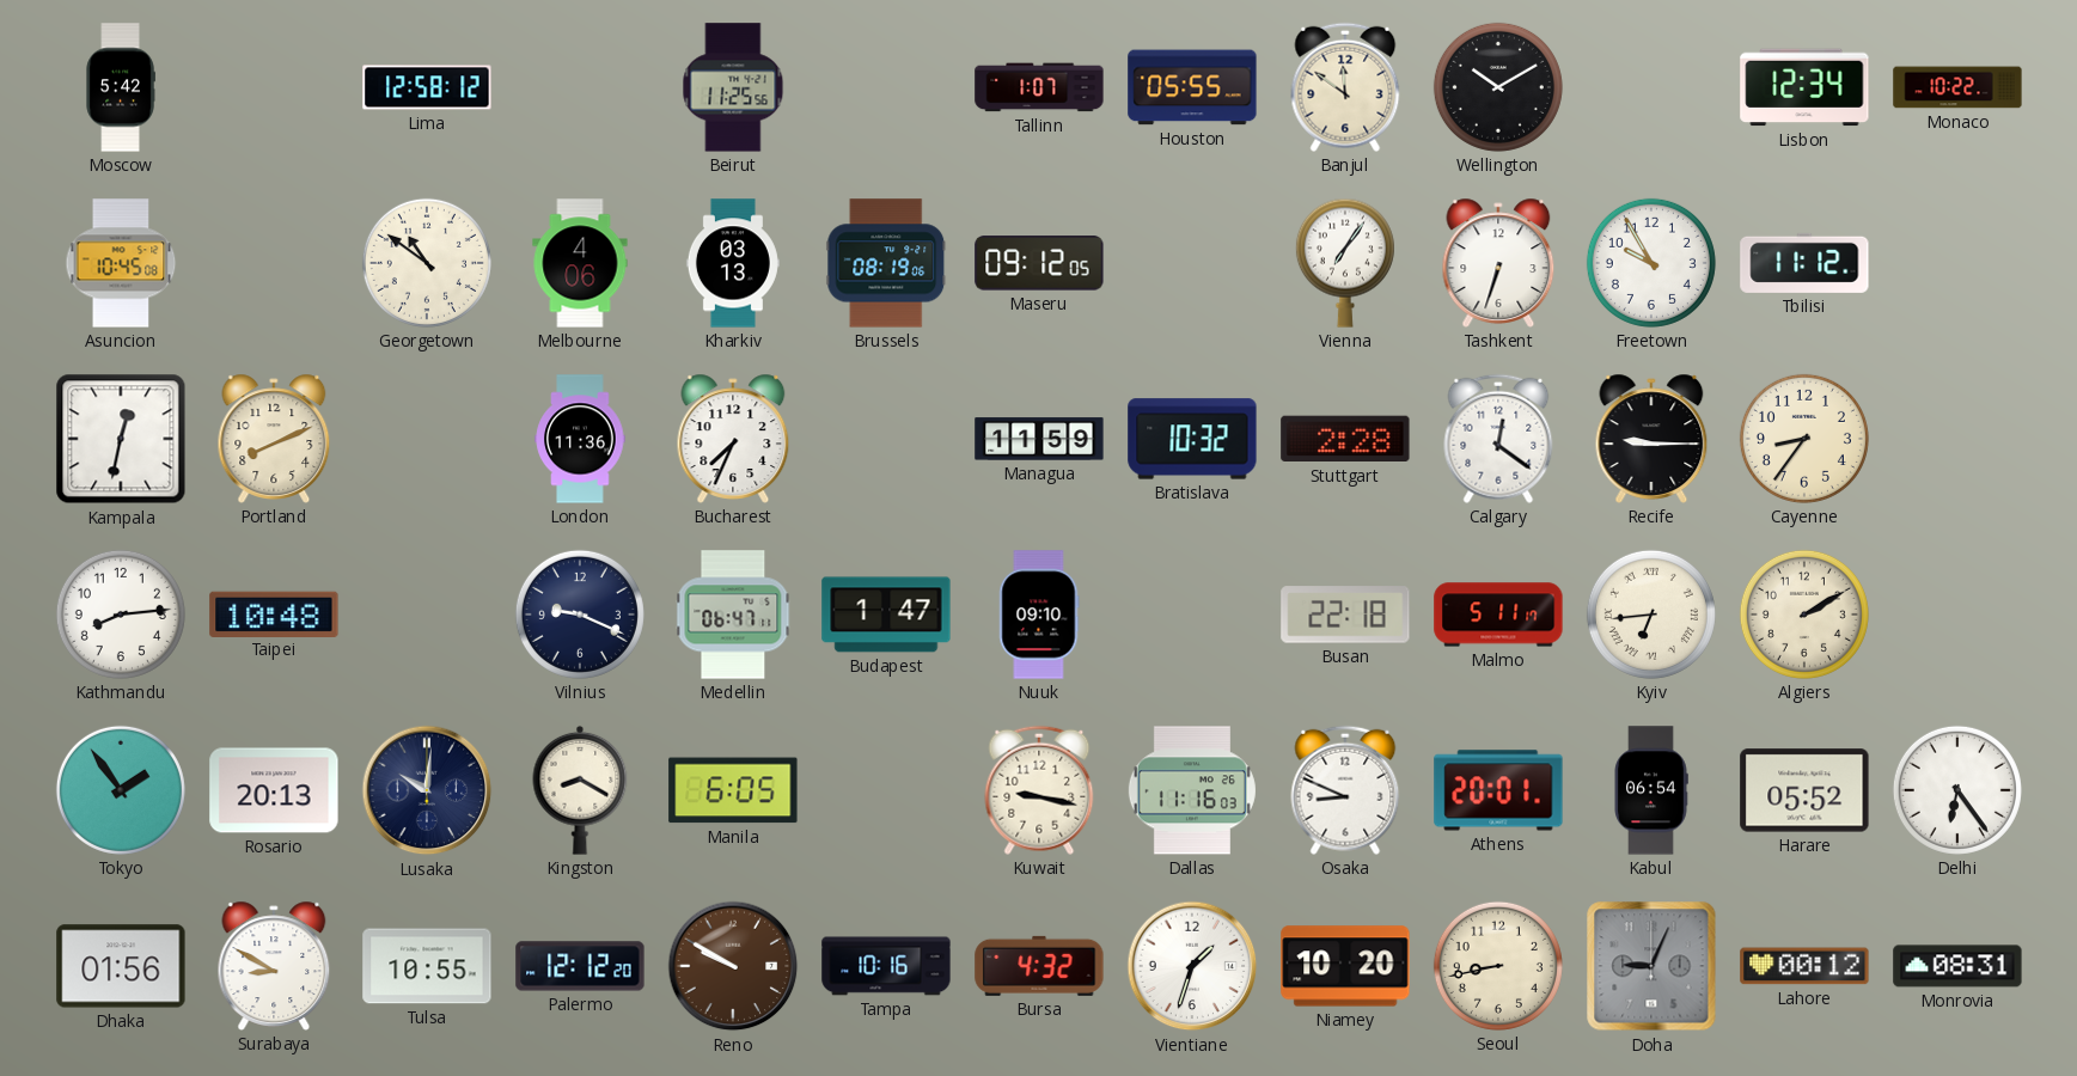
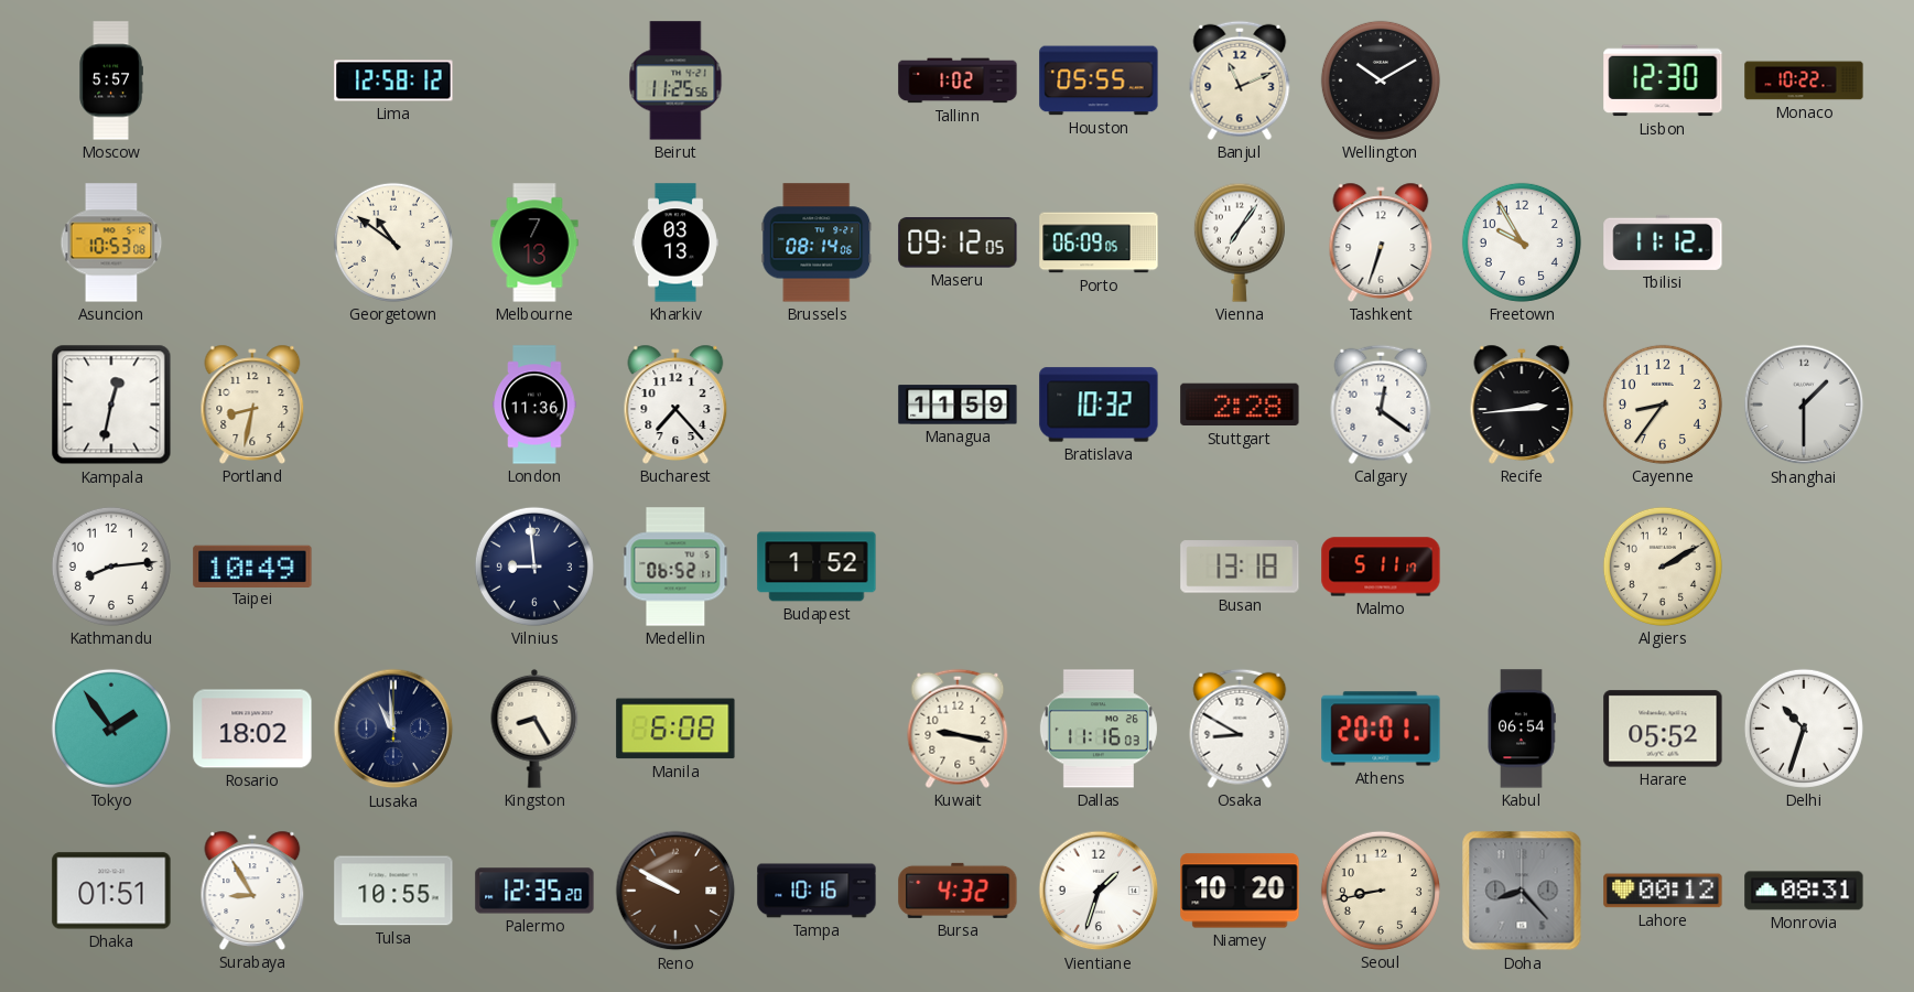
Moscow: 5:42 -> 5:57
Tallinn: 1:07 -> 1:02
Banjul: 11:51 -> 11:11
Lisbon: 12:34 -> 12:30
Asuncion: 10:45 -> 10:53
Melbourne: 4:06 -> 7:13
Brussels: 08:19 -> 08:14
Porto: none -> 06:09
Portland: 8:11 -> 8:32
Bucharest: 7:34 -> 7:23
Recife: 9:15 -> 2:44
Shanghai: none -> 1:30
Taipei: 10:48 -> 10:49
Vilnius: 9:19 -> 8:59
Medellin: 06:47 -> 06:52
Budapest: 1:47 -> 1:52
Nuuk: 09:10 -> none
Busan: 22:18 -> 13:18
Kyiv: 6:44 -> none
Rosario: 20:13 -> 18:02
Lusaka: 10:01 -> 10:59
Kingston: 8:20 -> 8:25
Manila: 6:05 -> 6:08
Osaka: 8:49 -> 8:50
Delhi: 6:24 -> 10:33
Dhaka: 01:56 -> 01:51
Surabaya: 8:50 -> 8:55
Palermo: 12:12 -> 12:35
Doha: 9:04 -> 8:23
